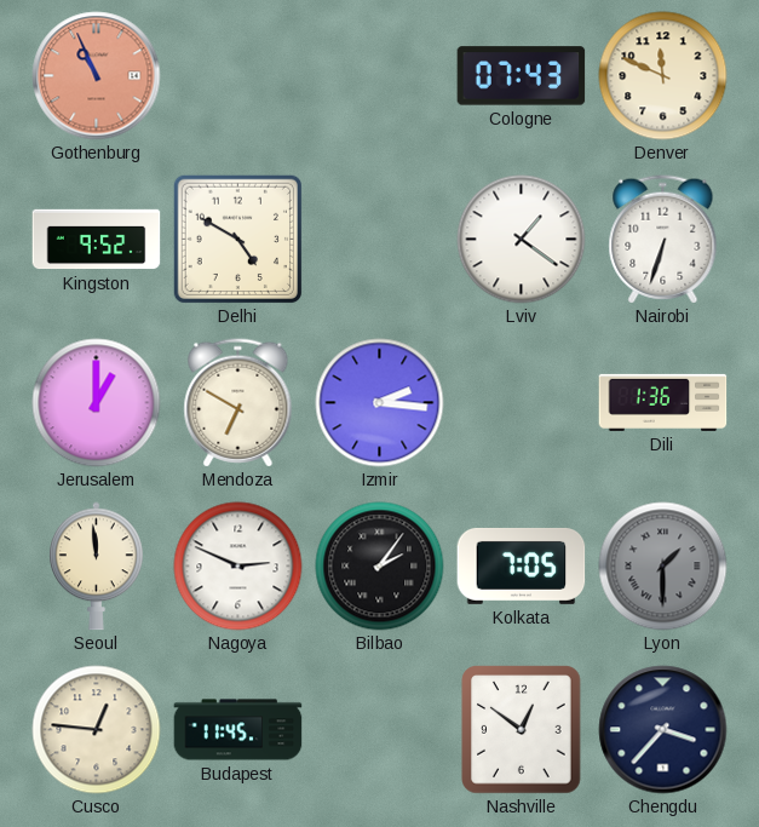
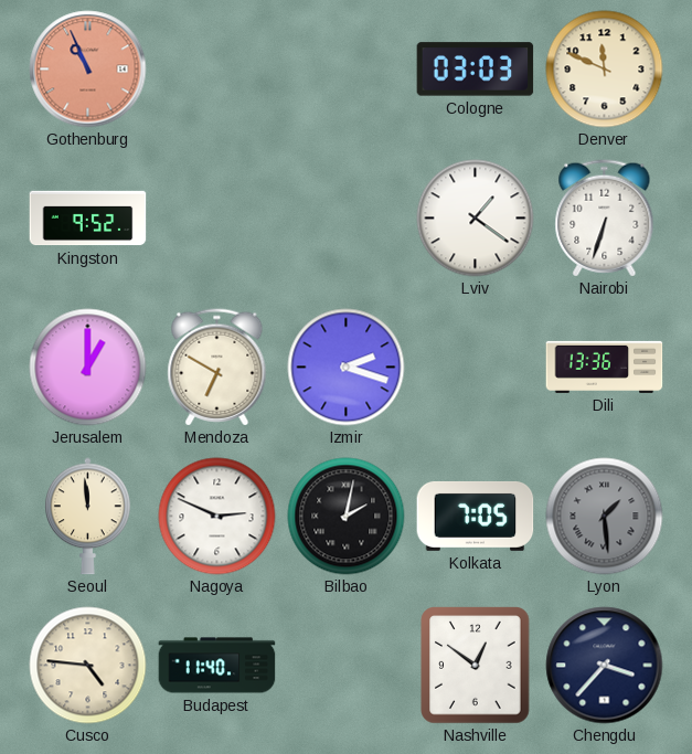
Cologne: 07:43 -> 03:03
Delhi: 4:50 -> none
Izmir: 2:16 -> 2:18
Dili: 1:36 -> 13:36
Bilbao: 2:06 -> 2:02
Lyon: 1:30 -> 1:29
Cusco: 12:46 -> 4:46
Budapest: 11:45 -> 11:40
